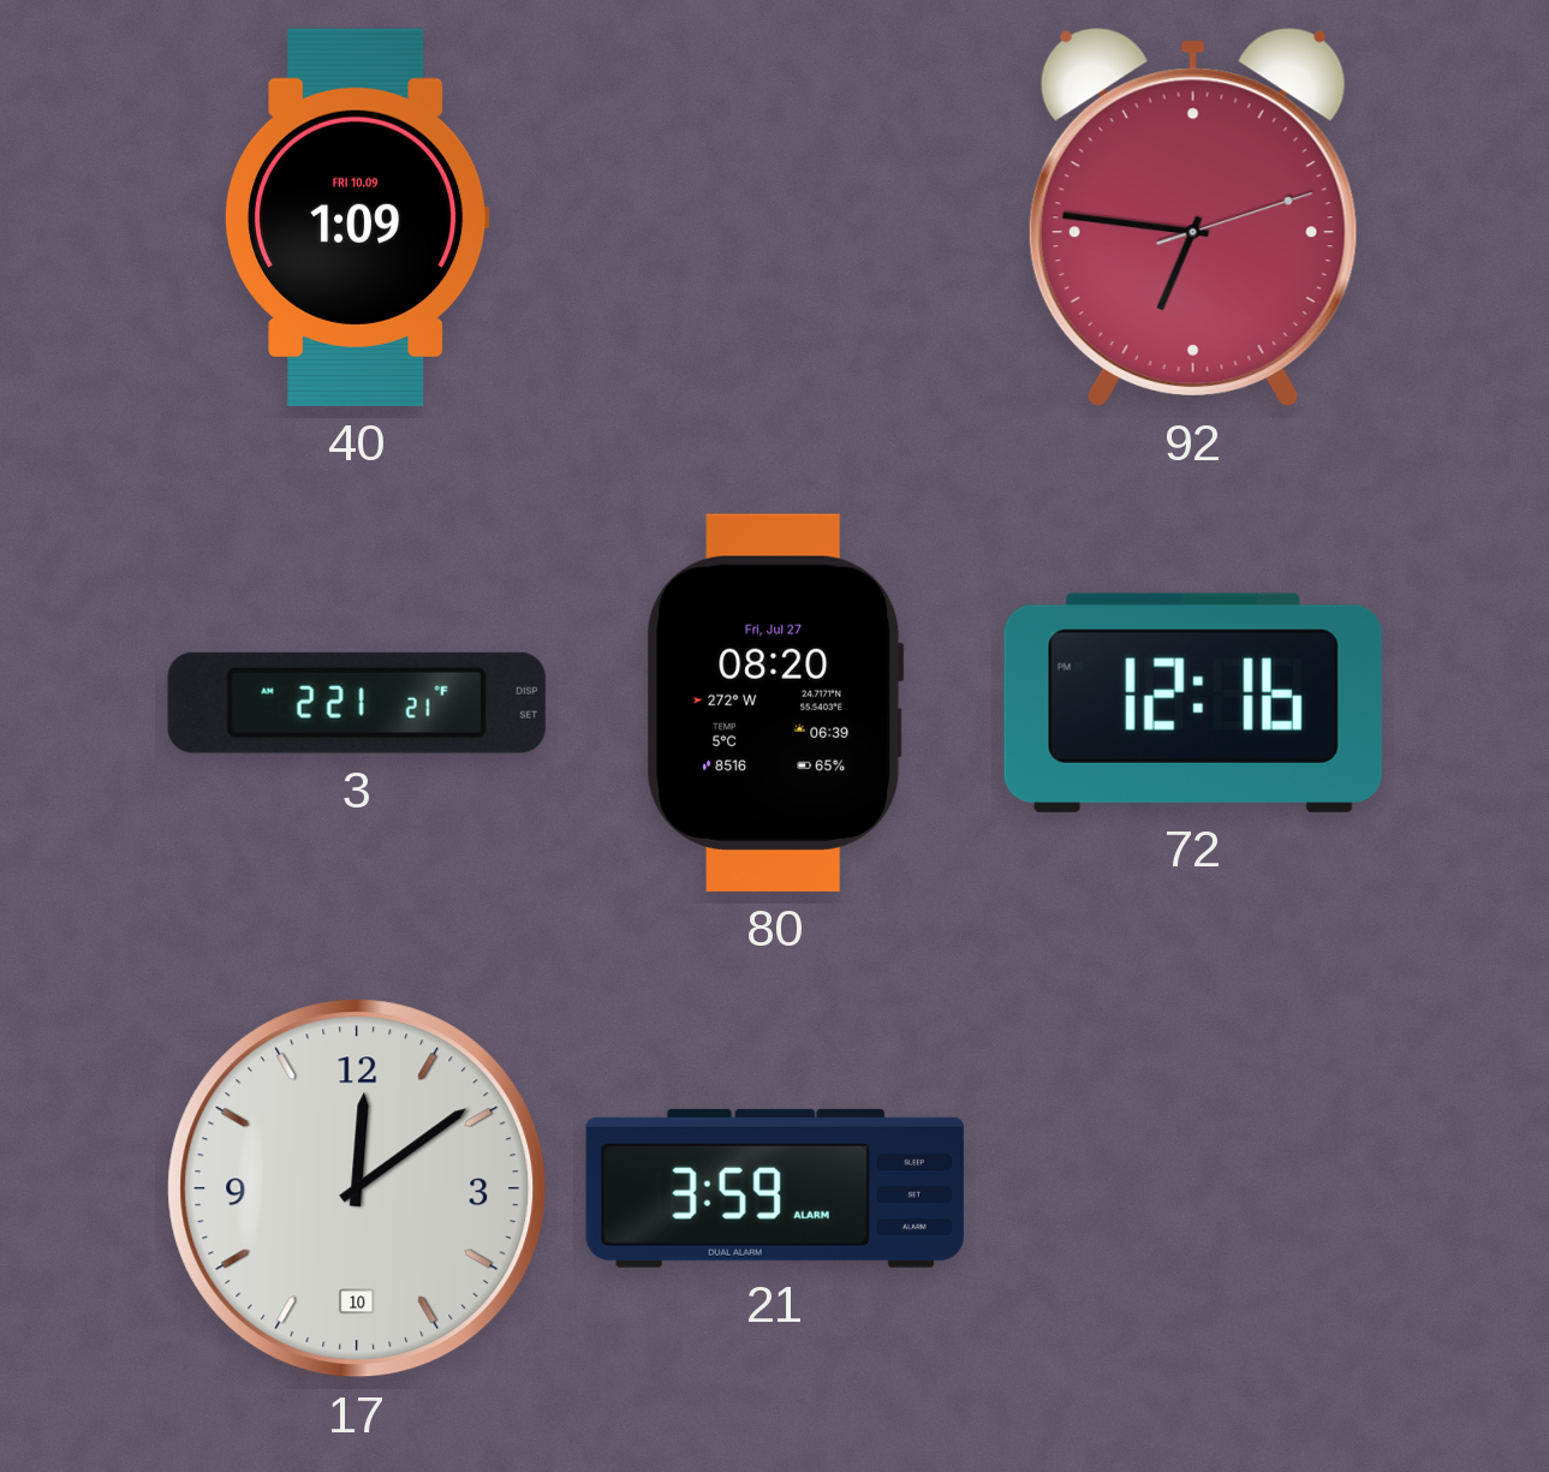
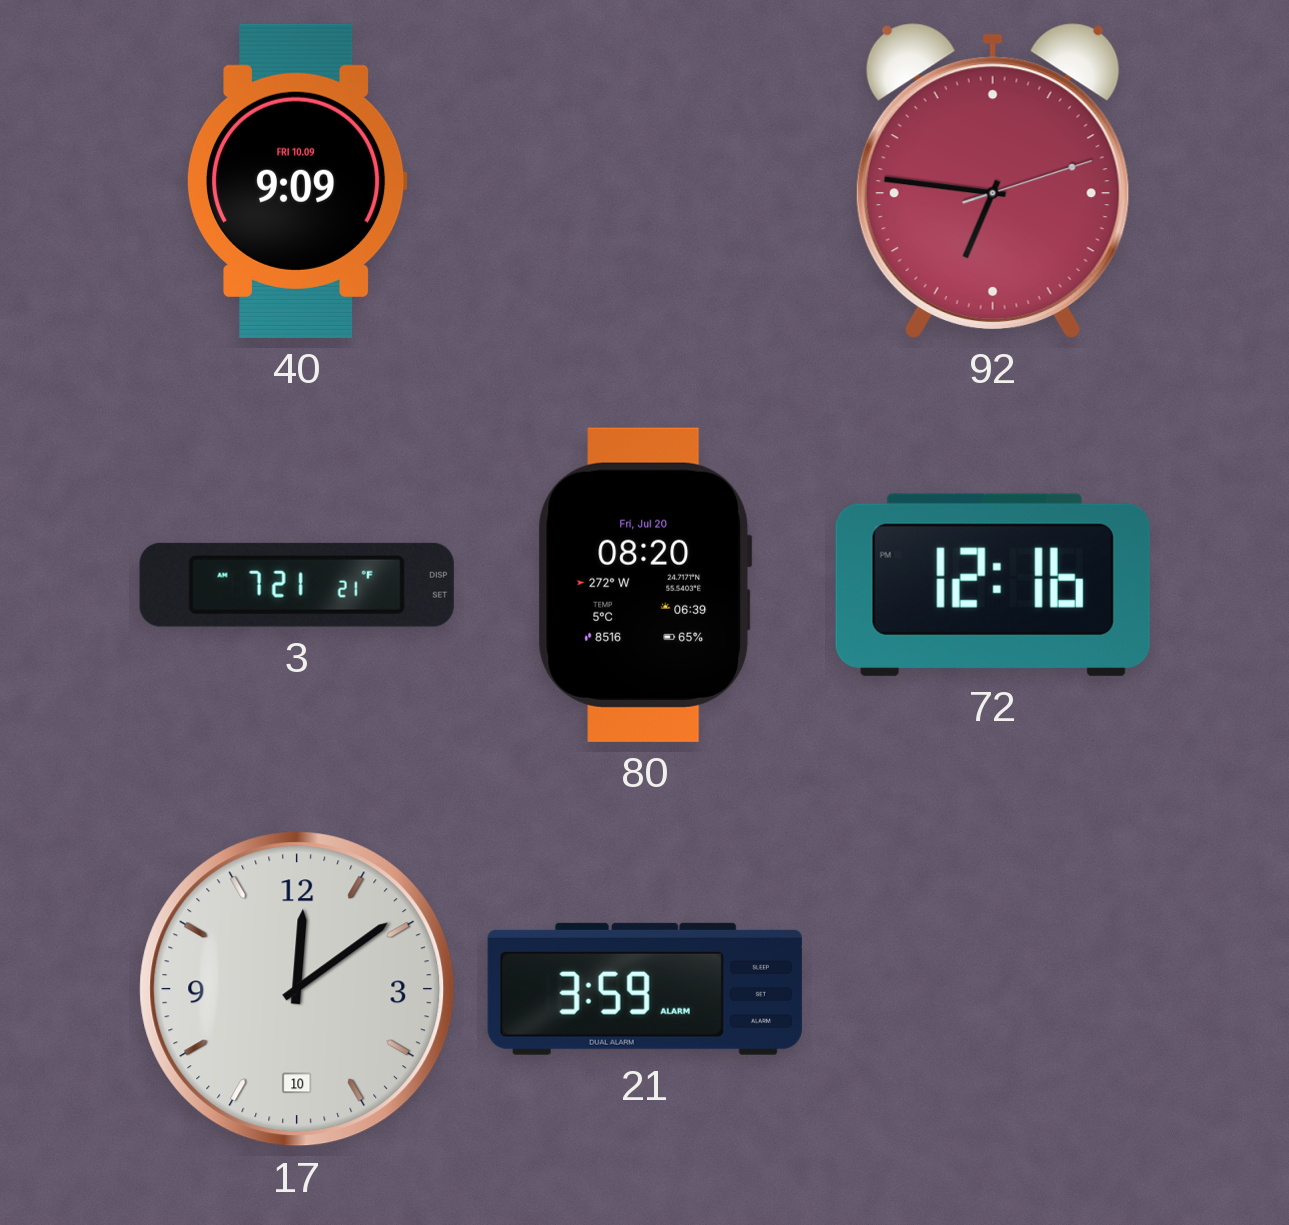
40: 1:09 -> 9:09
3: 2:21 -> 7:21
80 date: Fri, Jul 27 -> Fri, Jul 20
